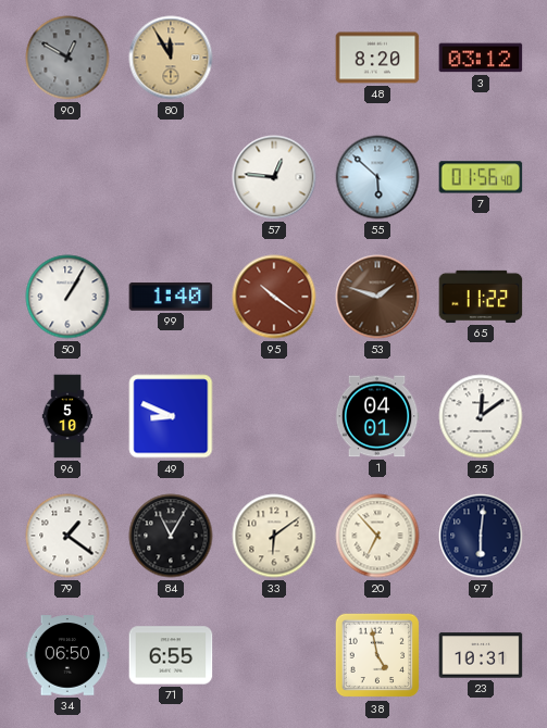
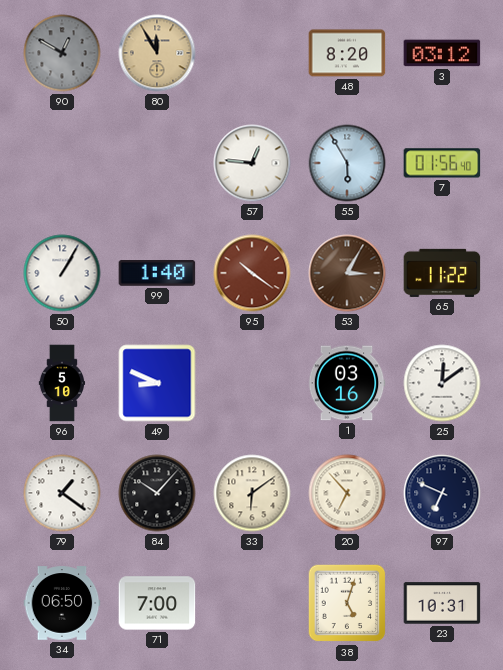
55: 5:52 -> 5:55
53: 1:48 -> 3:05
1: 04:01 -> 03:16
84: 11:05 -> 10:07
97: 6:01 -> 6:49
71: 6:55 -> 7:00
38: 4:58 -> 5:03
